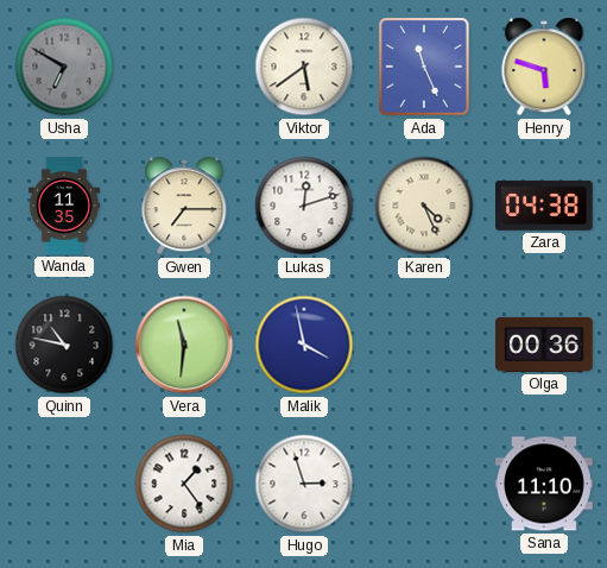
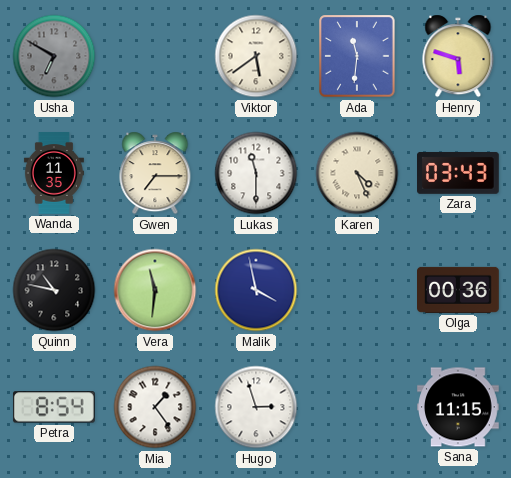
Ada: 11:26 -> 11:31
Lukas: 12:12 -> 11:30
Zara: 04:38 -> 03:43
Petra: none -> 8:54
Sana: 11:10 -> 11:15
